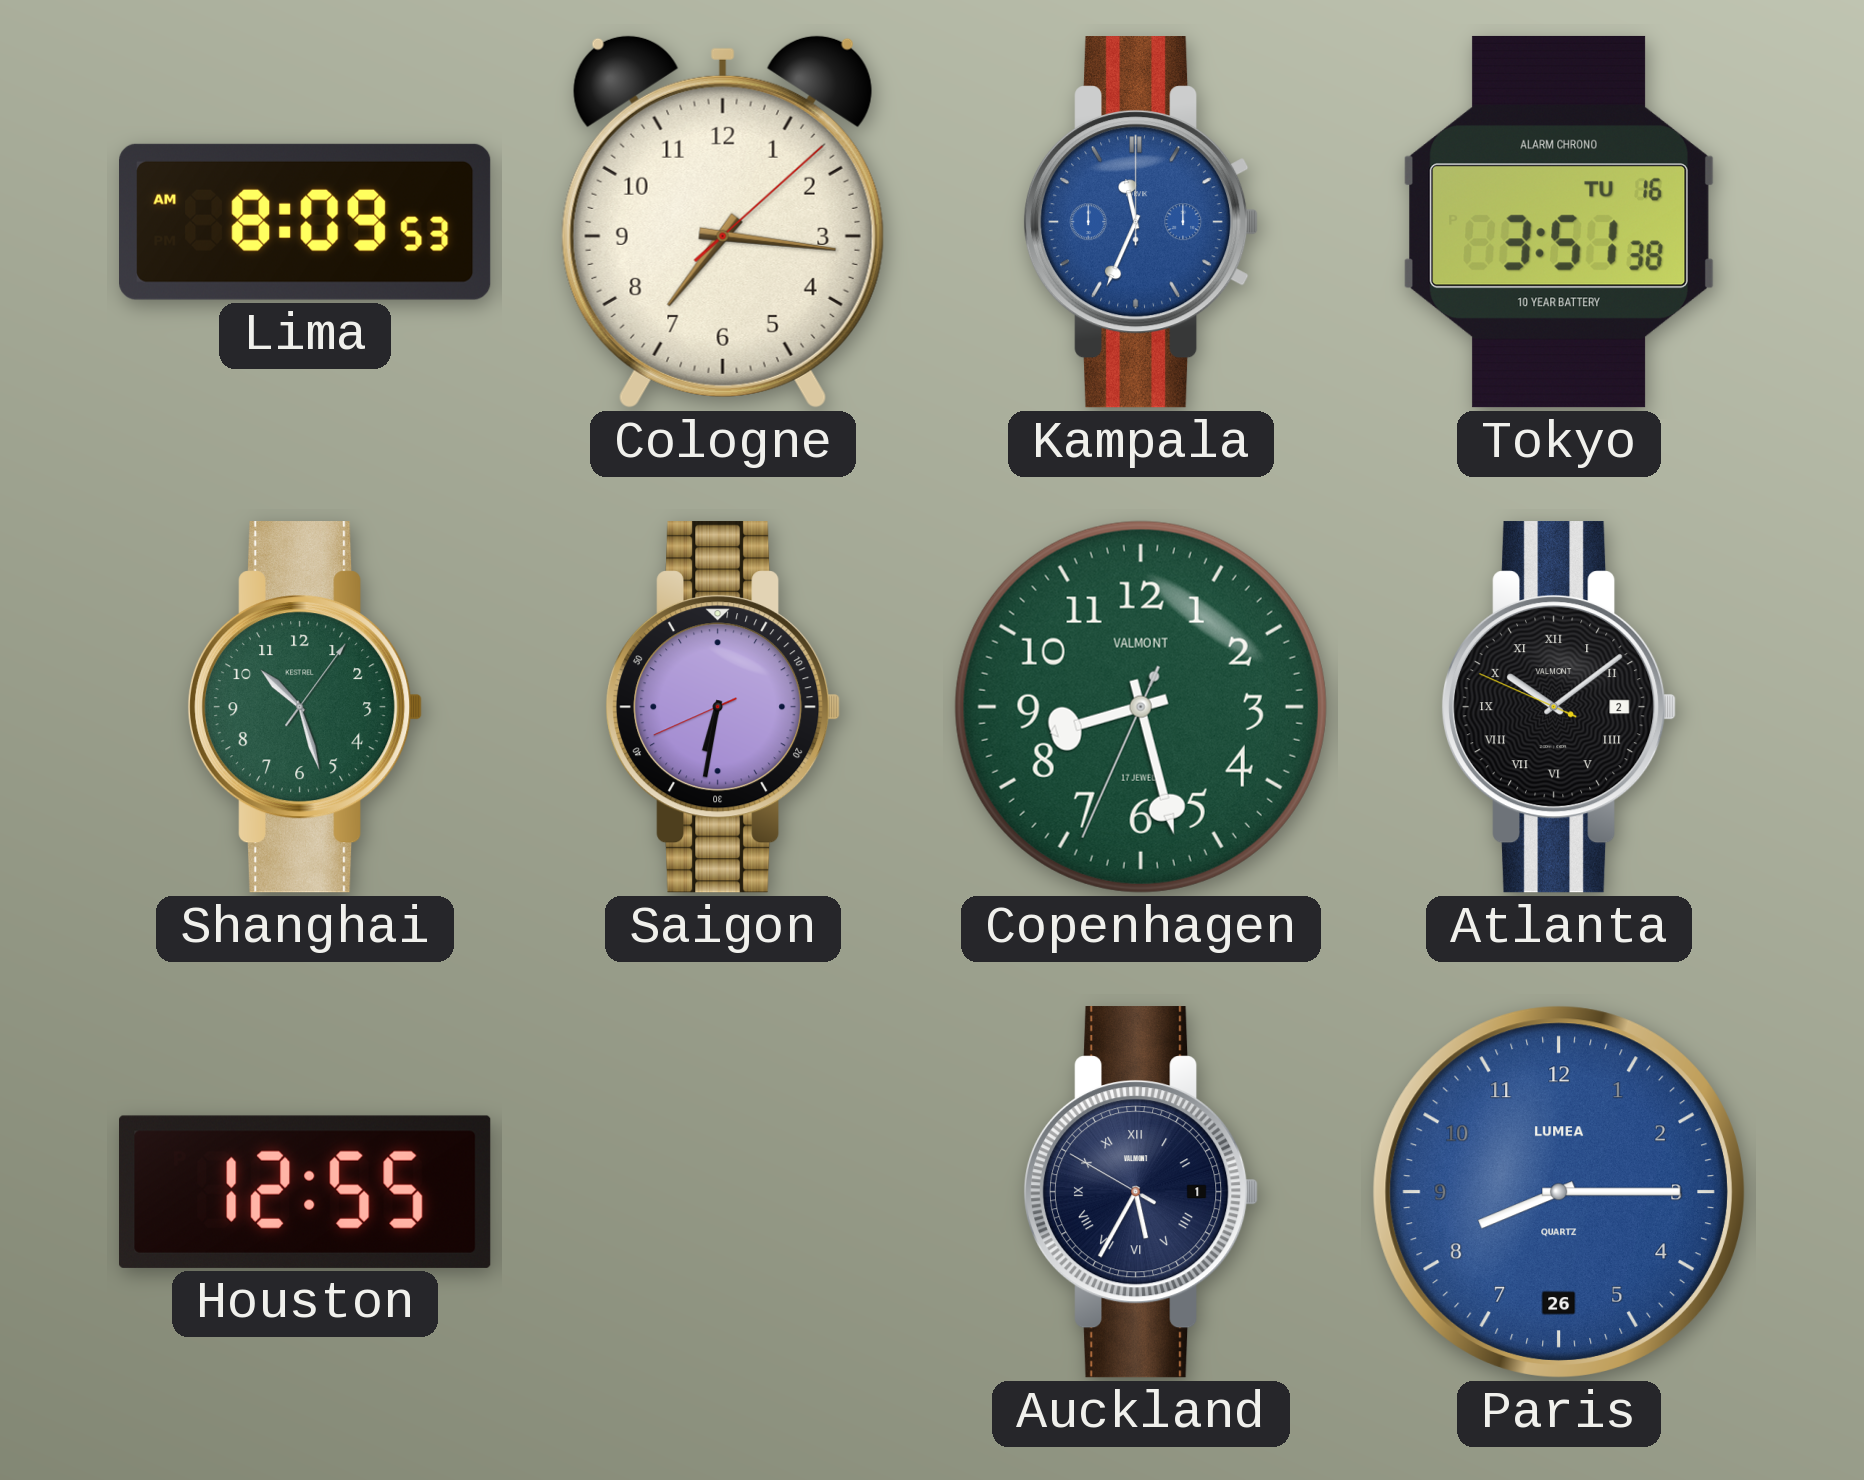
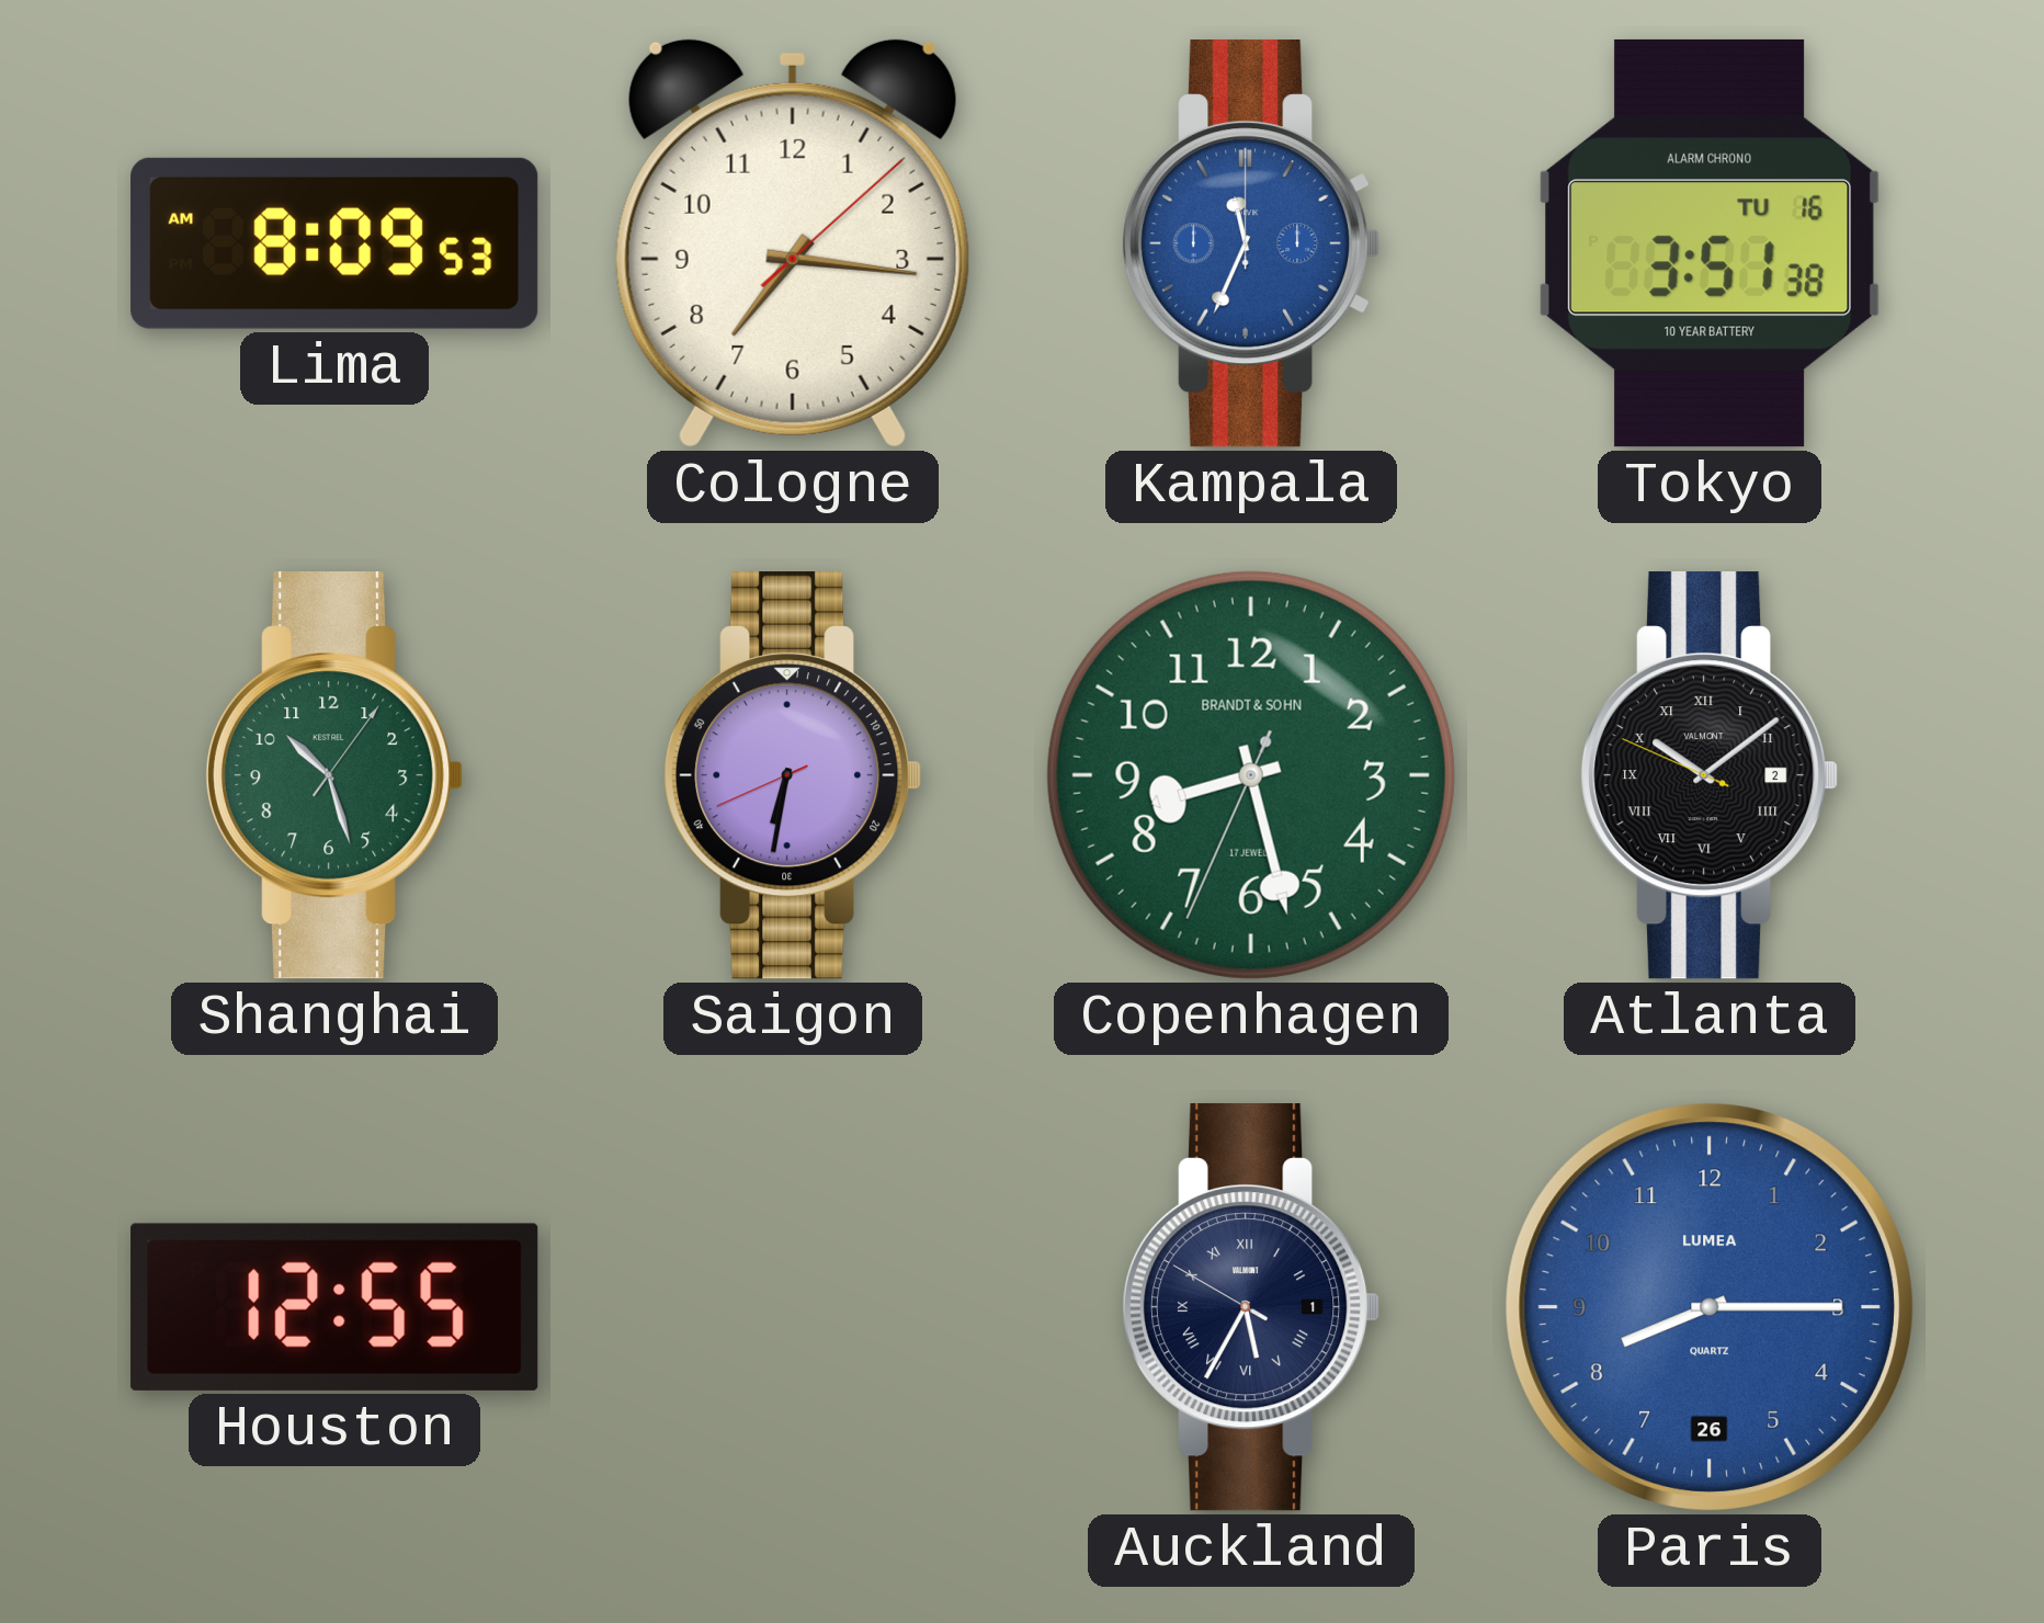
Copenhagen brand: VALMONT -> BRANDT & SOHN
